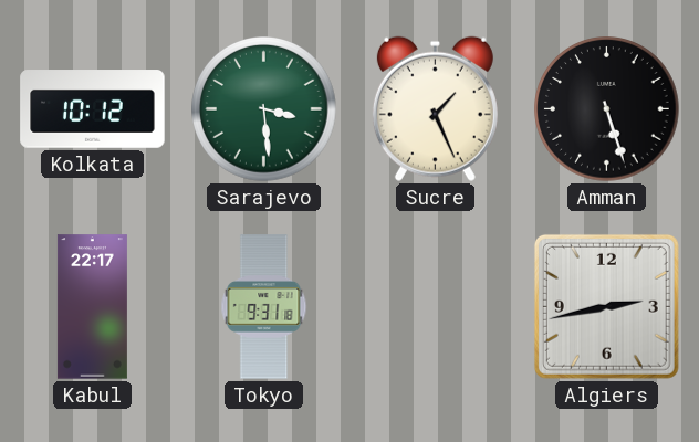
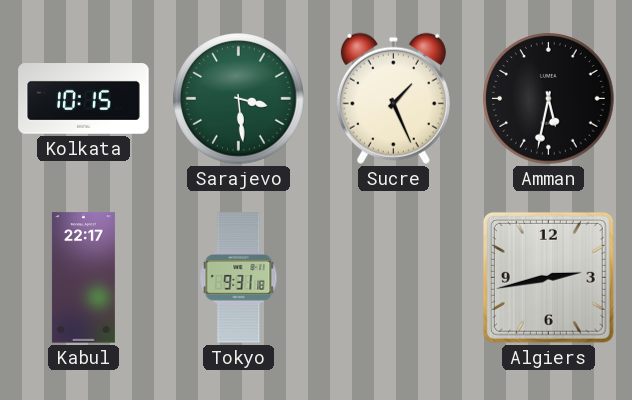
Kolkata: 10:12 -> 10:15
Amman: 5:27 -> 5:32
